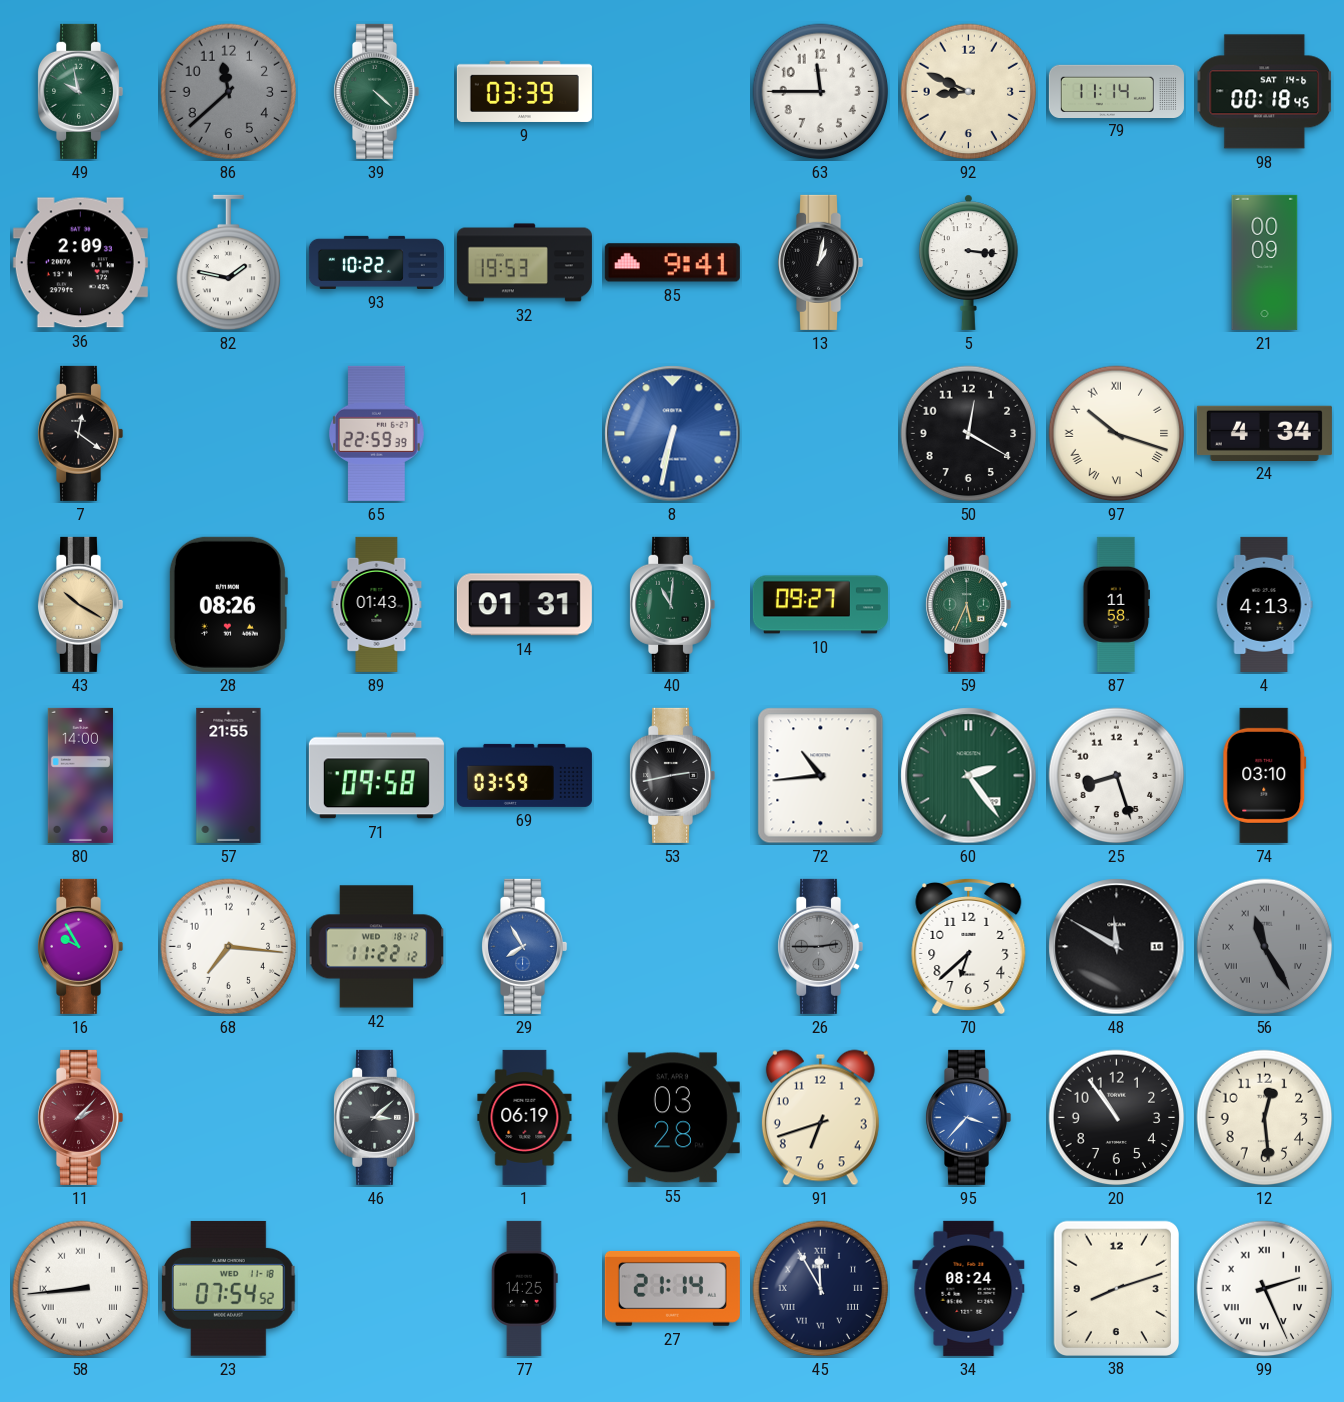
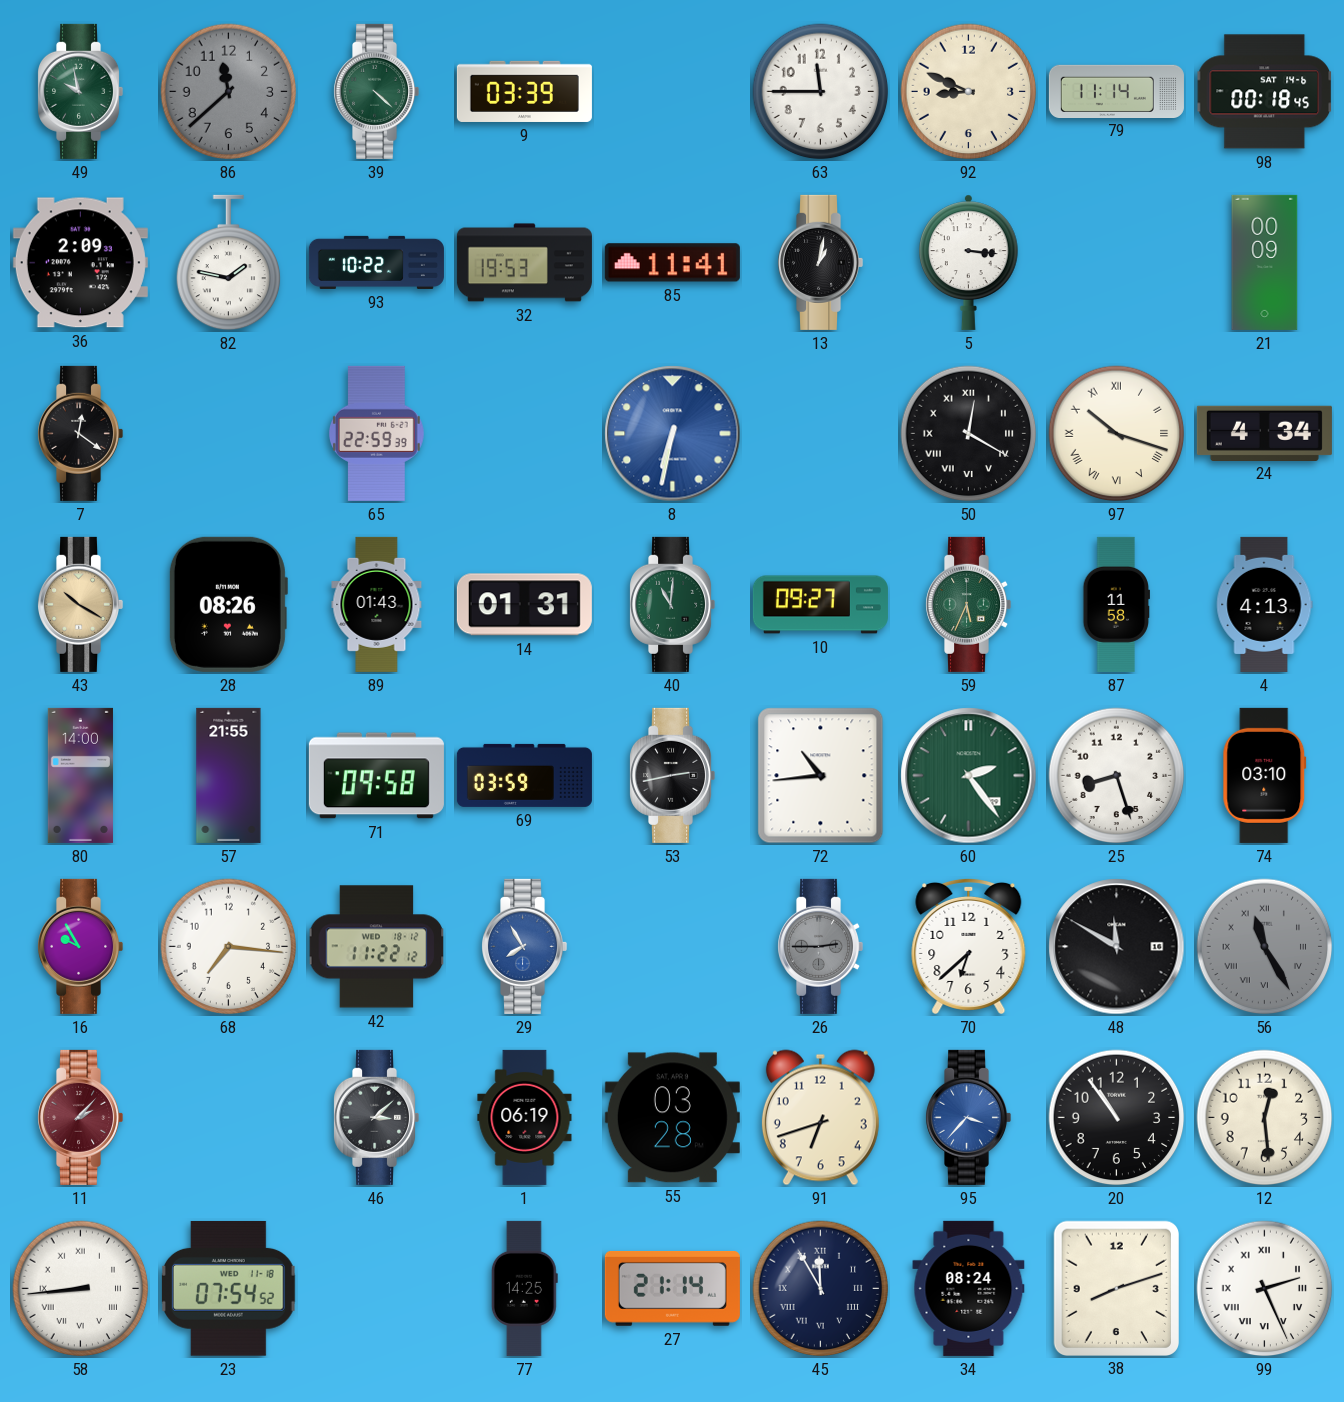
85: 9:41 -> 11:41
50 numerals: Arabic -> Roman
